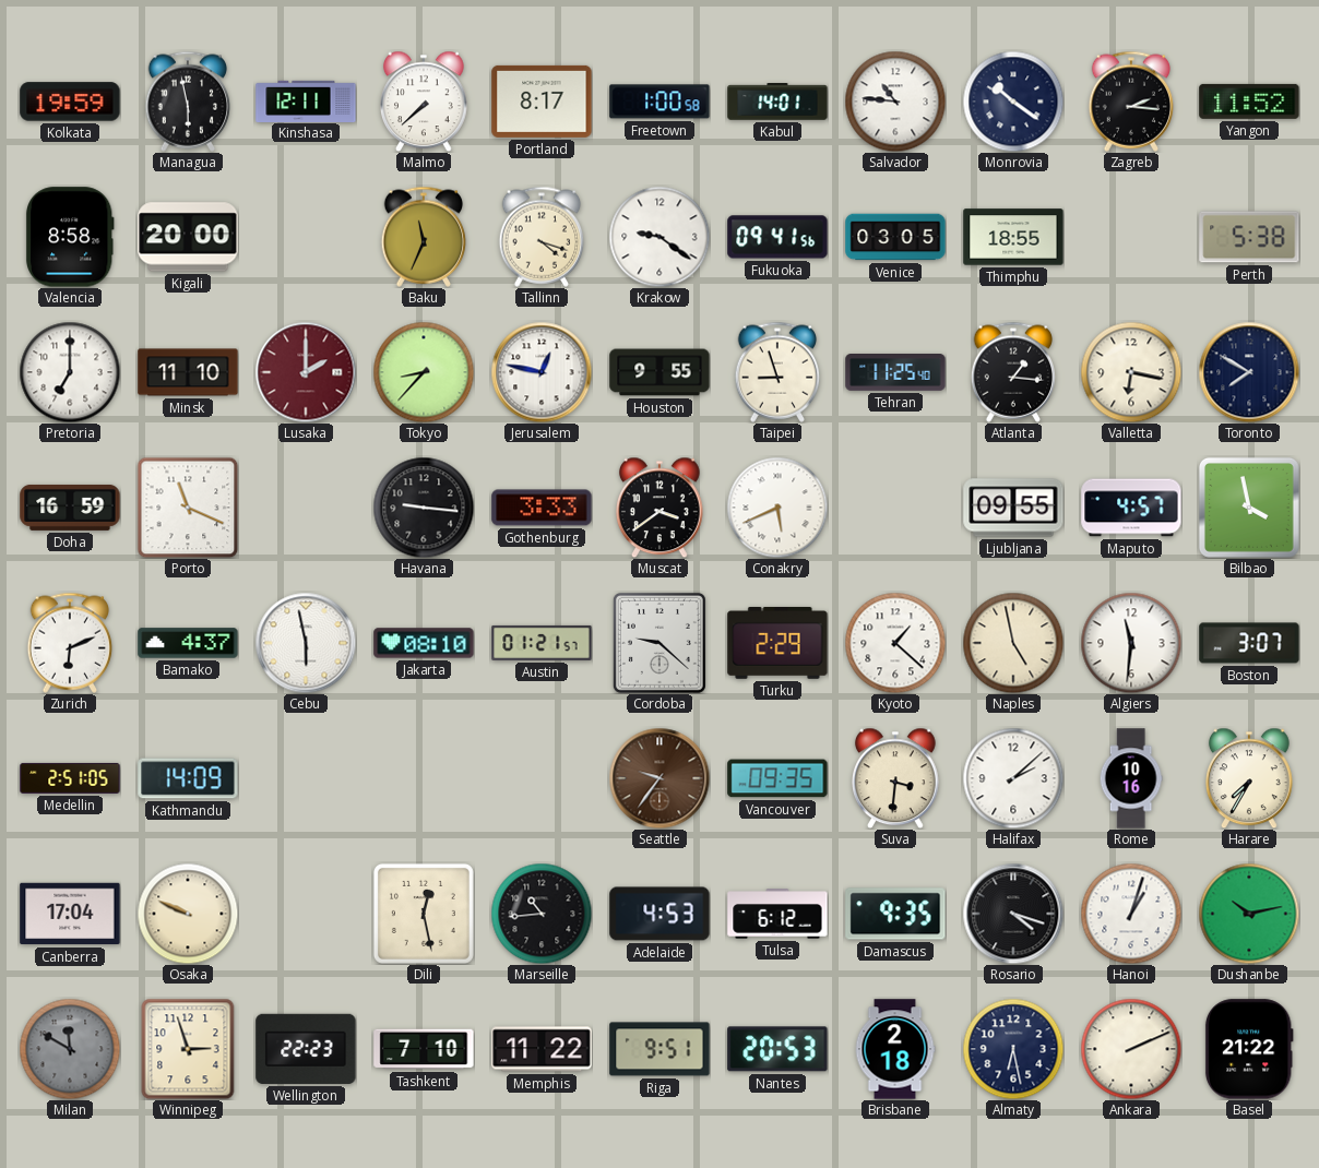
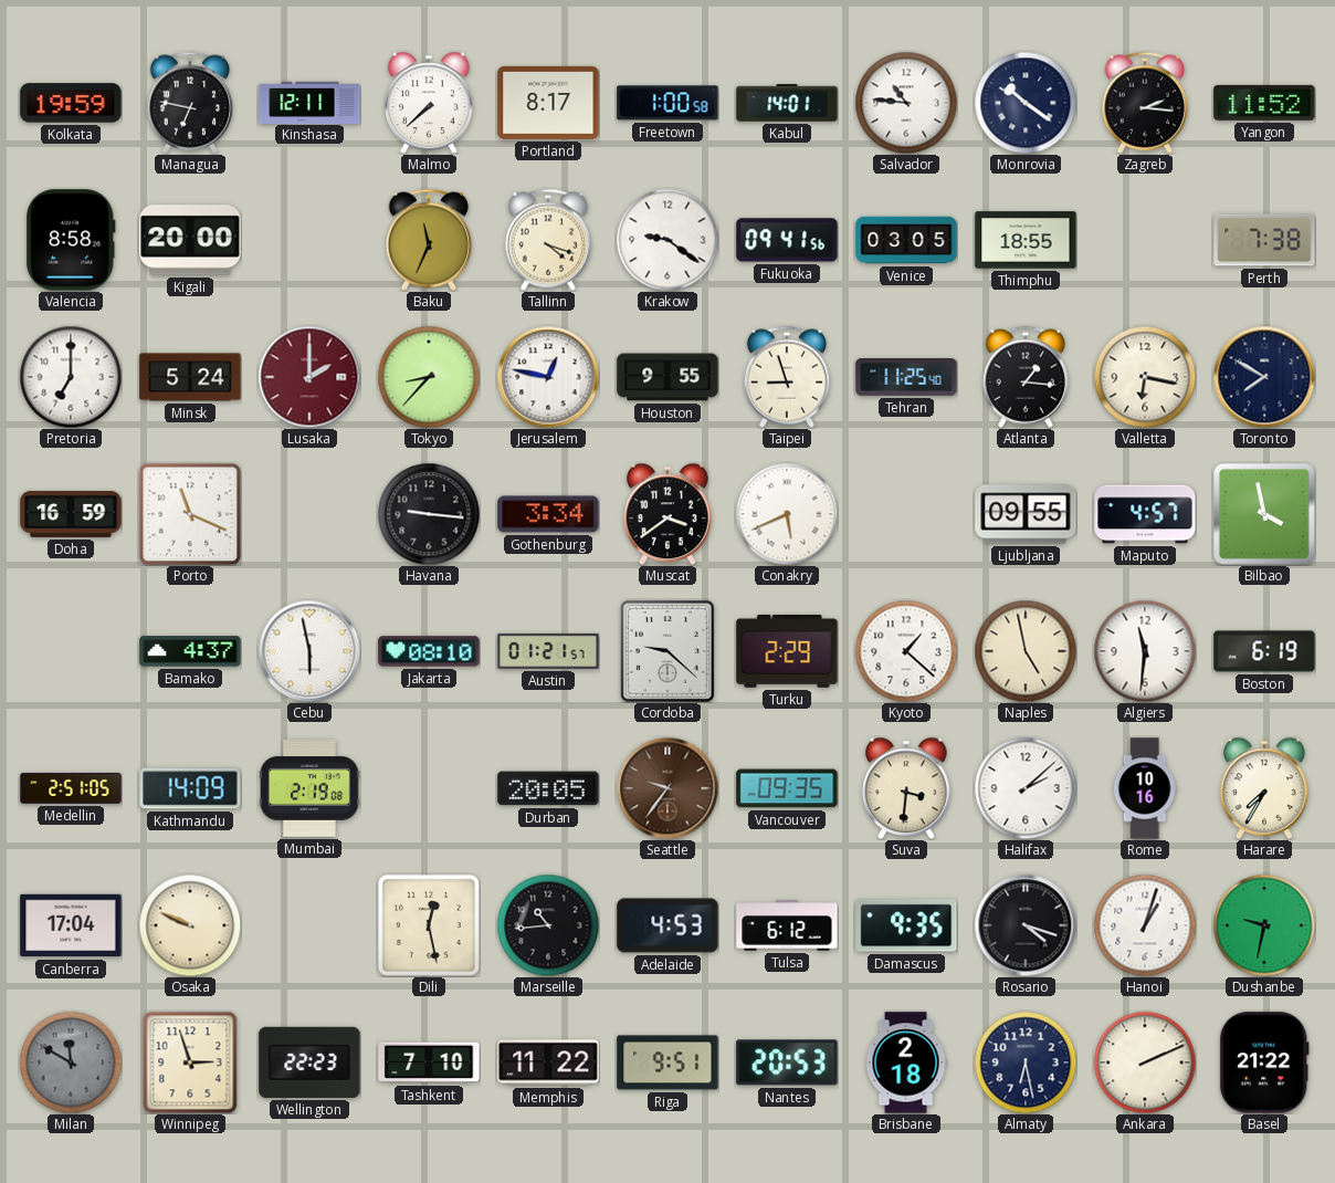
Managua: 5:58 -> 6:47
Perth: 5:38 -> 7:38
Minsk: 11:10 -> 5:24
Gothenburg: 3:33 -> 3:34
Zurich: 6:11 -> none
Boston: 3:07 -> 6:19
Mumbai: none -> 2:19
Durban: none -> 20:05
Dushanbe: 10:13 -> 9:32
